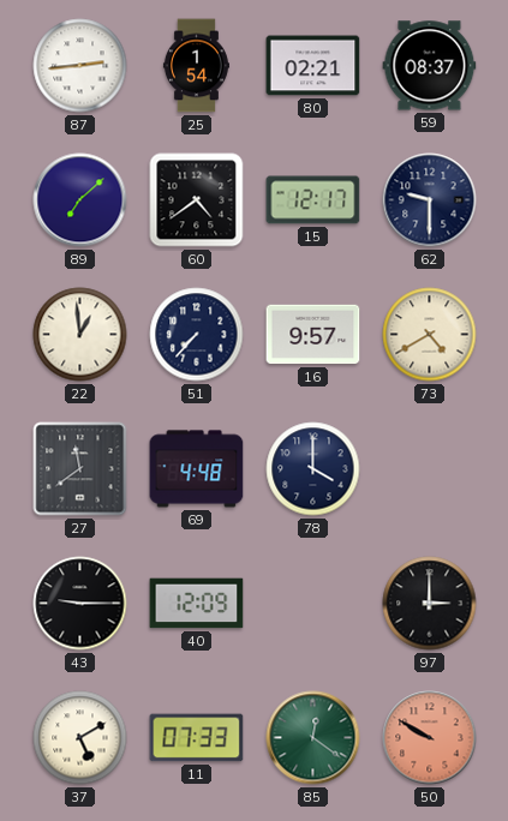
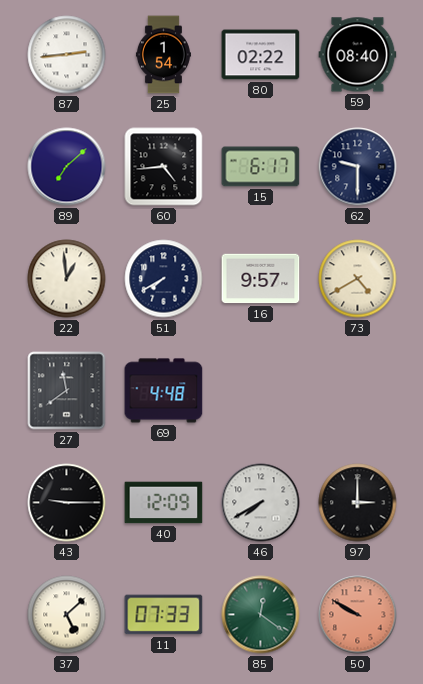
80: 02:21 -> 02:22
59: 08:37 -> 08:40
60: 4:39 -> 4:44
15: 12:17 -> 6:17
51: 7:37 -> 7:40
78: 4:00 -> none
46: none -> 7:40
37: 5:10 -> 5:08
